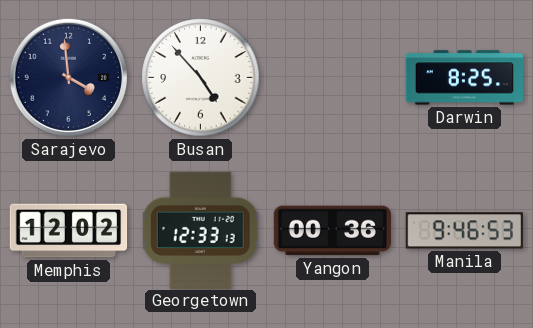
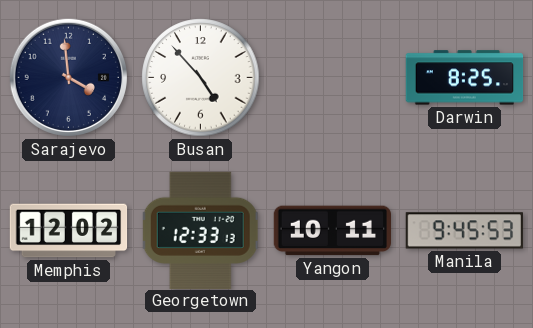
Yangon: 00:36 -> 10:11
Manila: 9:46 -> 9:45
